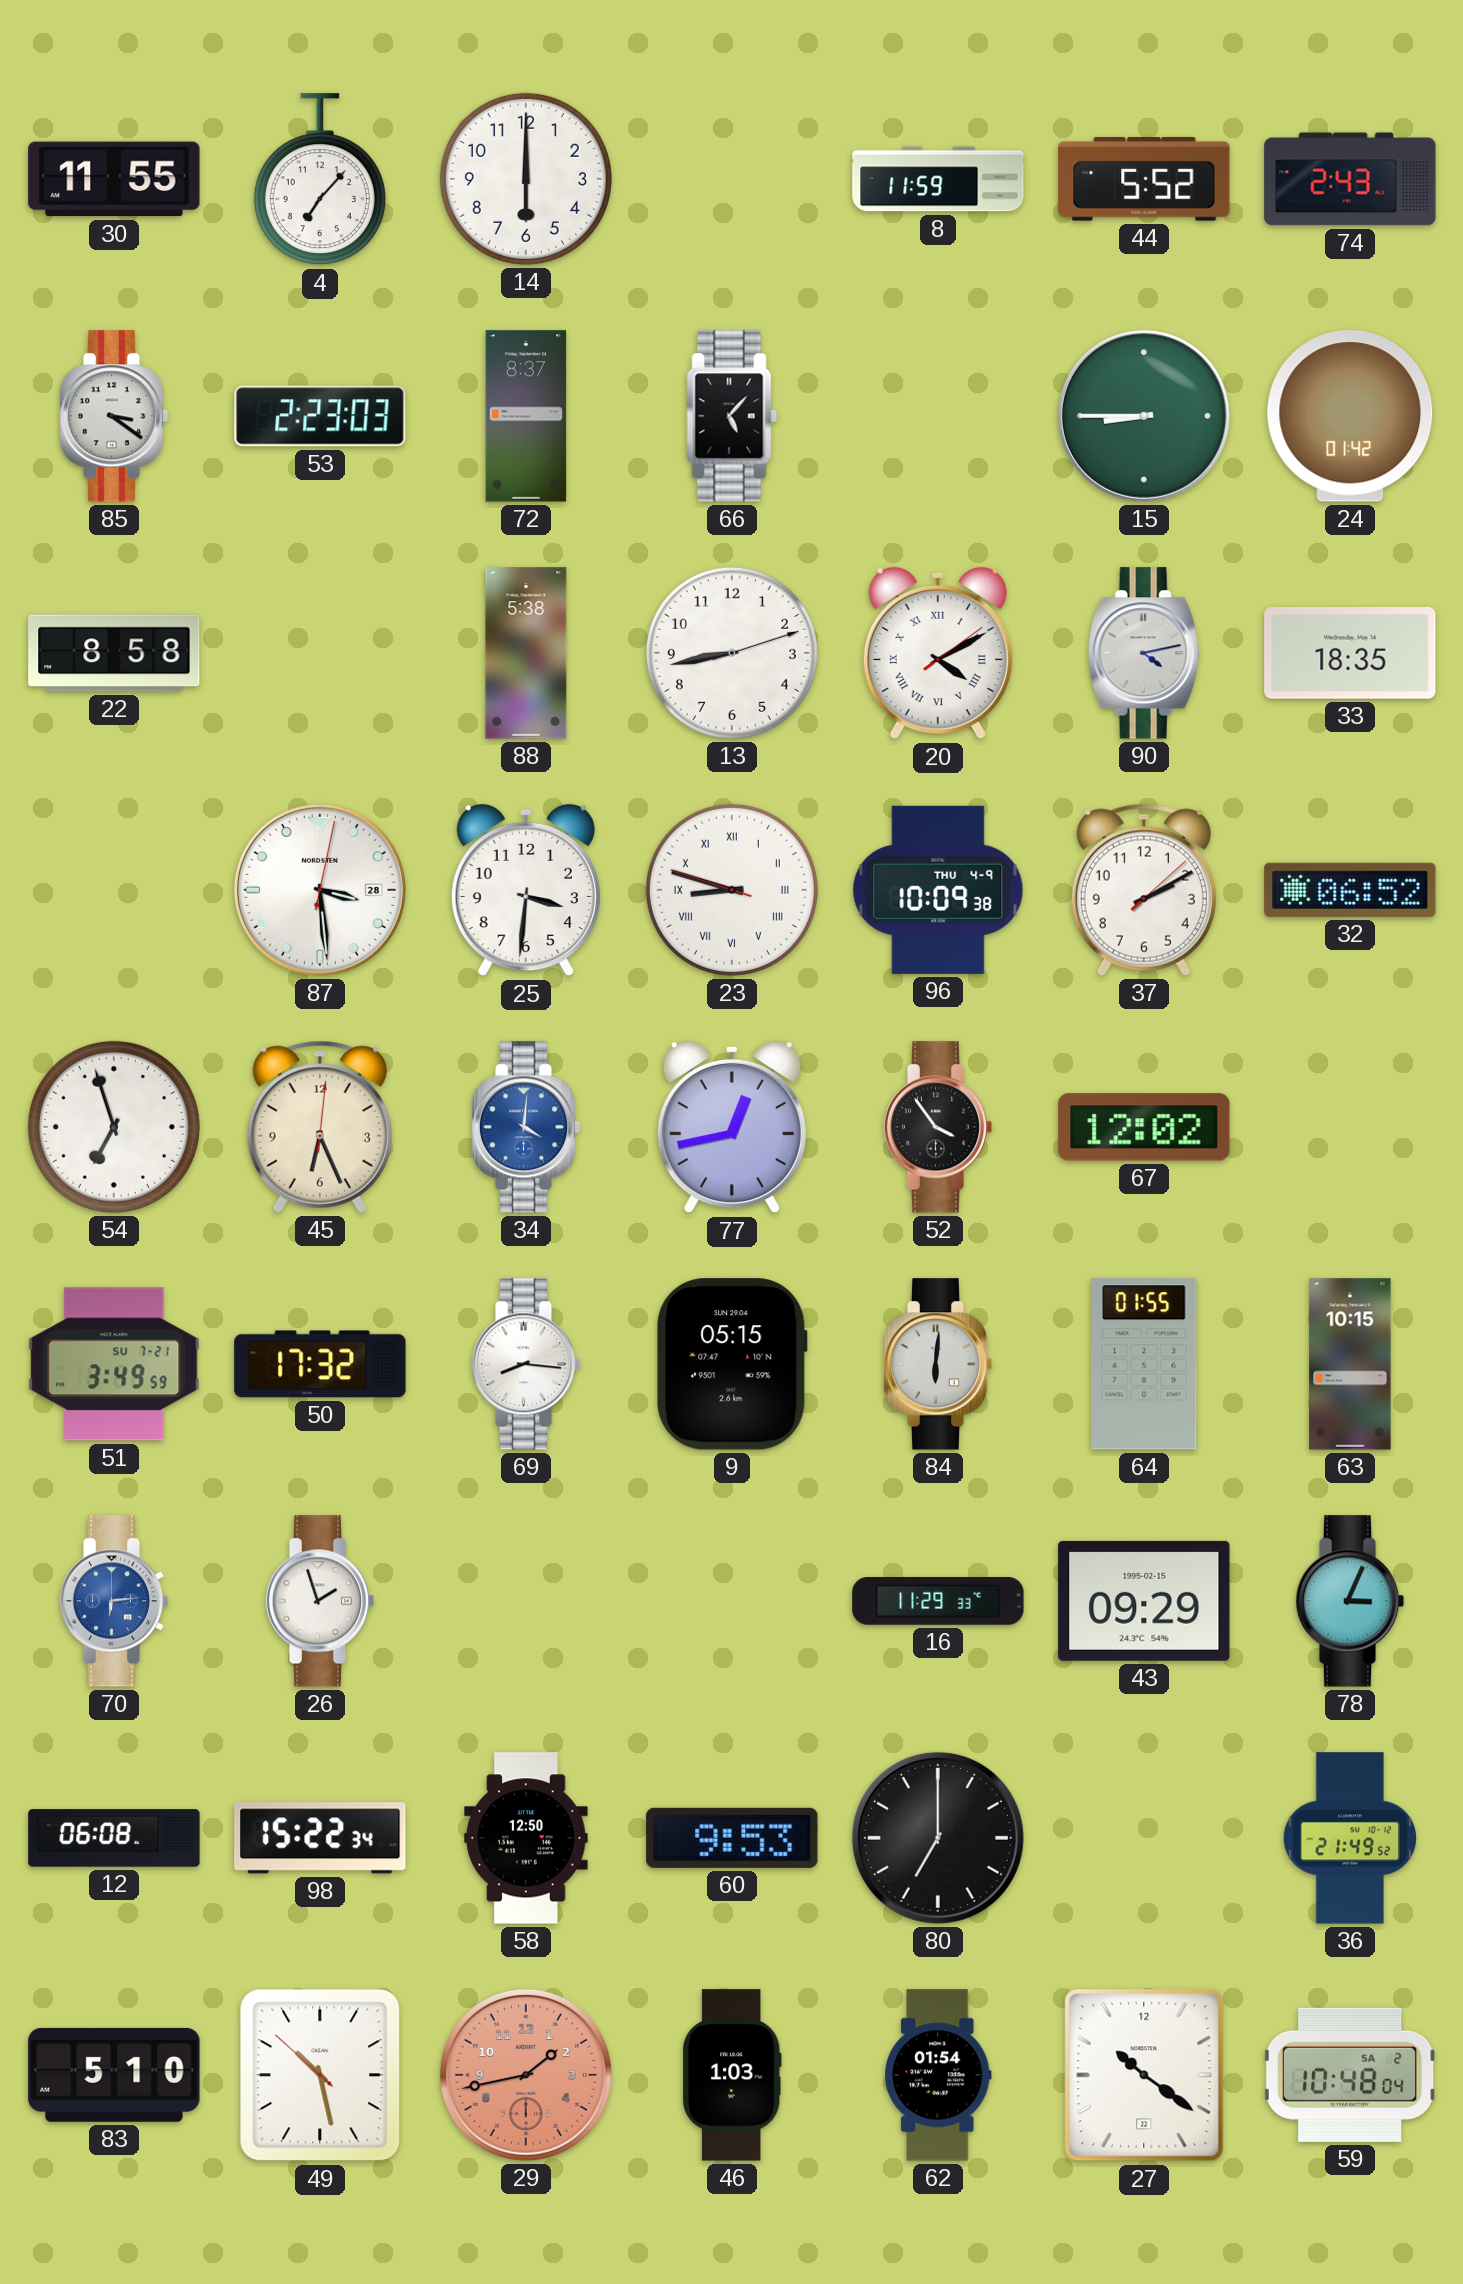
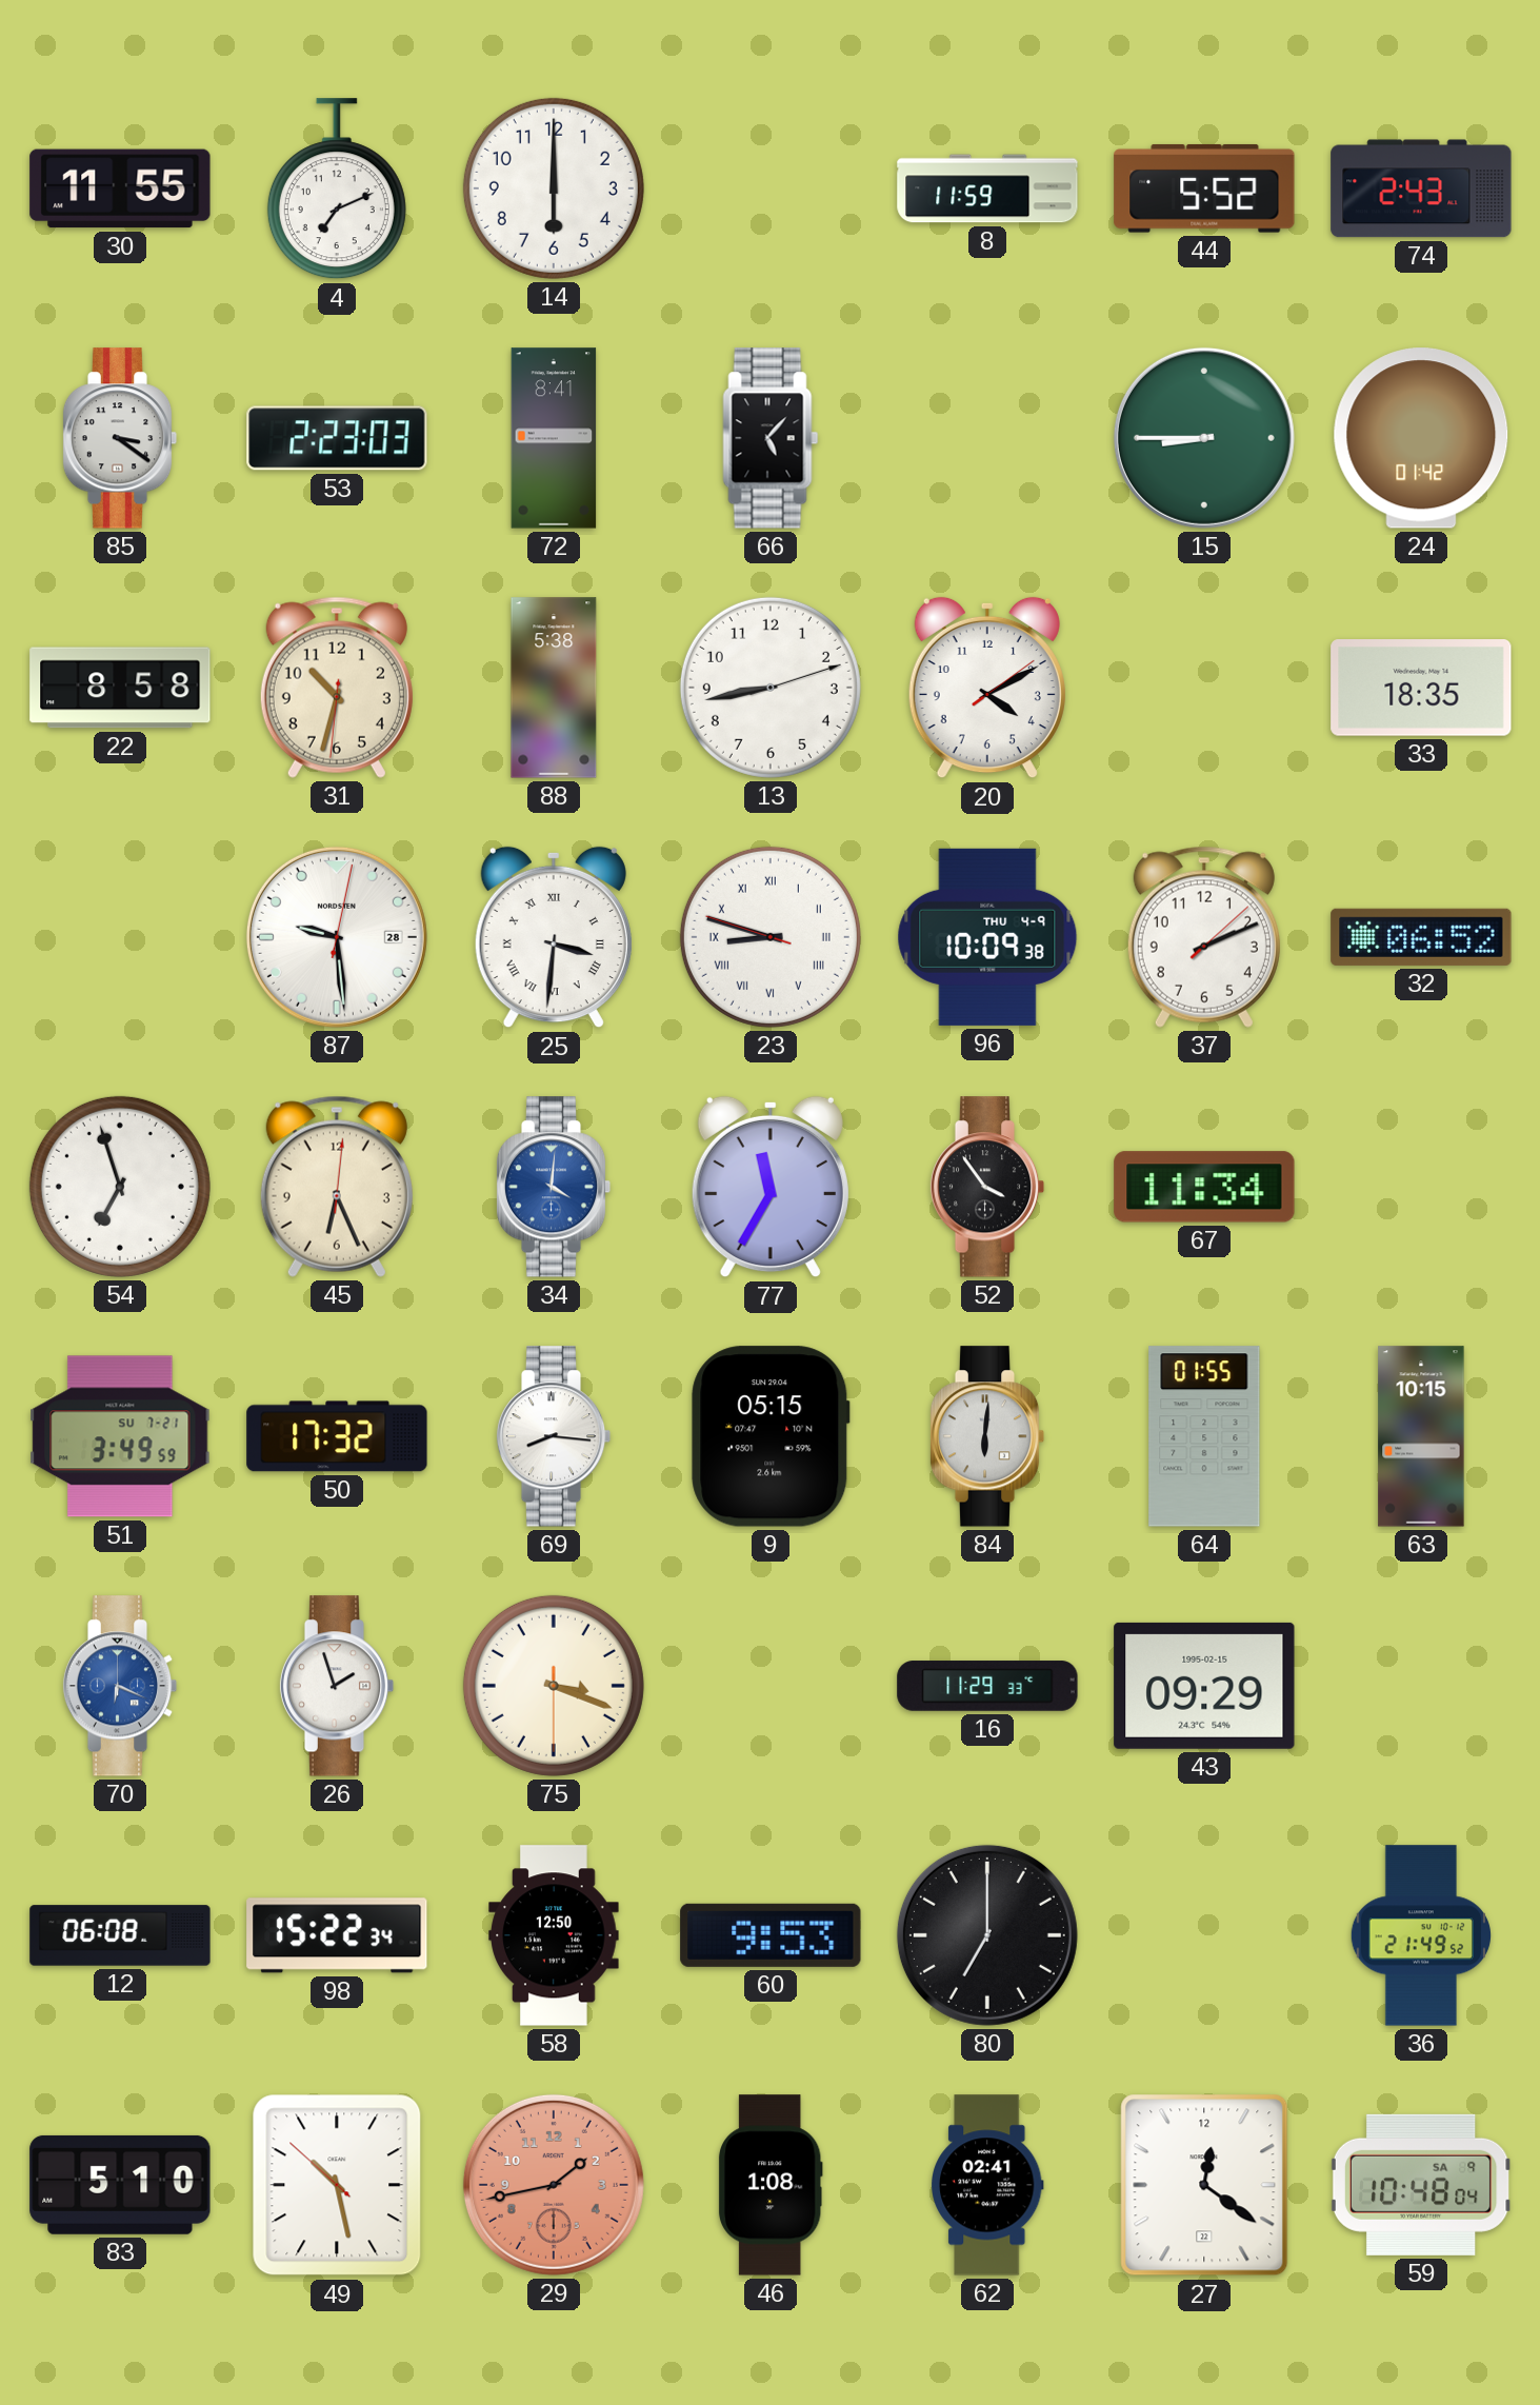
4: 7:07 -> 7:11
72: 8:37 -> 8:41
31: none -> 10:32
20 numerals: Roman -> Arabic
90: 4:13 -> none
87: 3:29 -> 9:29
25 numerals: Arabic -> Roman
37: 2:10 -> 2:11
77: 12:43 -> 11:35
67: 12:02 -> 11:34
70: 6:14 -> 6:19
75: none -> 3:18
78: 3:04 -> none
46: 1:03 -> 1:08
62: 01:54 -> 02:41
27: 10:21 -> 12:21
59 date: SA 2 -> SA 9
